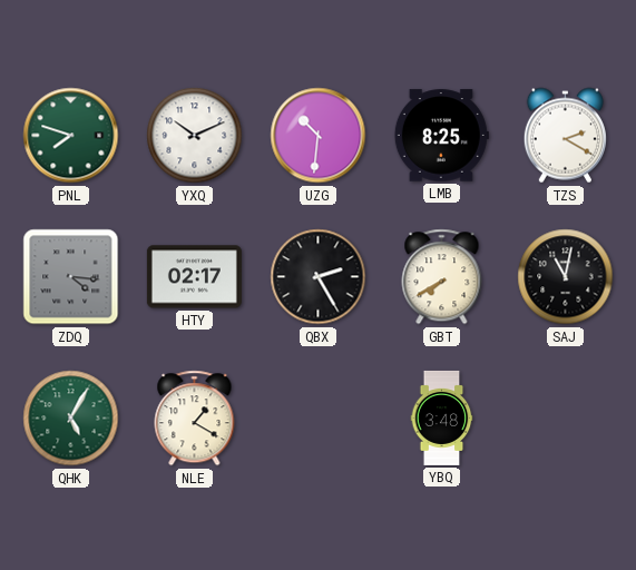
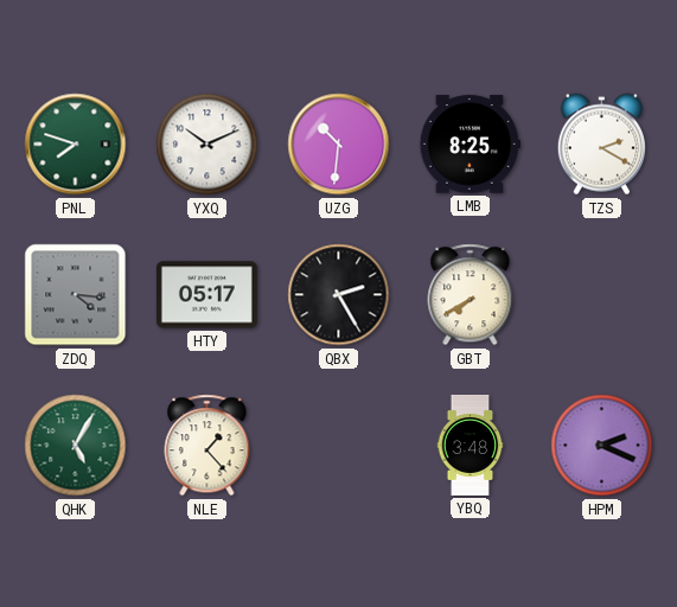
HTY: 02:17 -> 05:17
SAJ: 11:02 -> none
NLE: 1:20 -> 1:23
HPM: none -> 2:19
